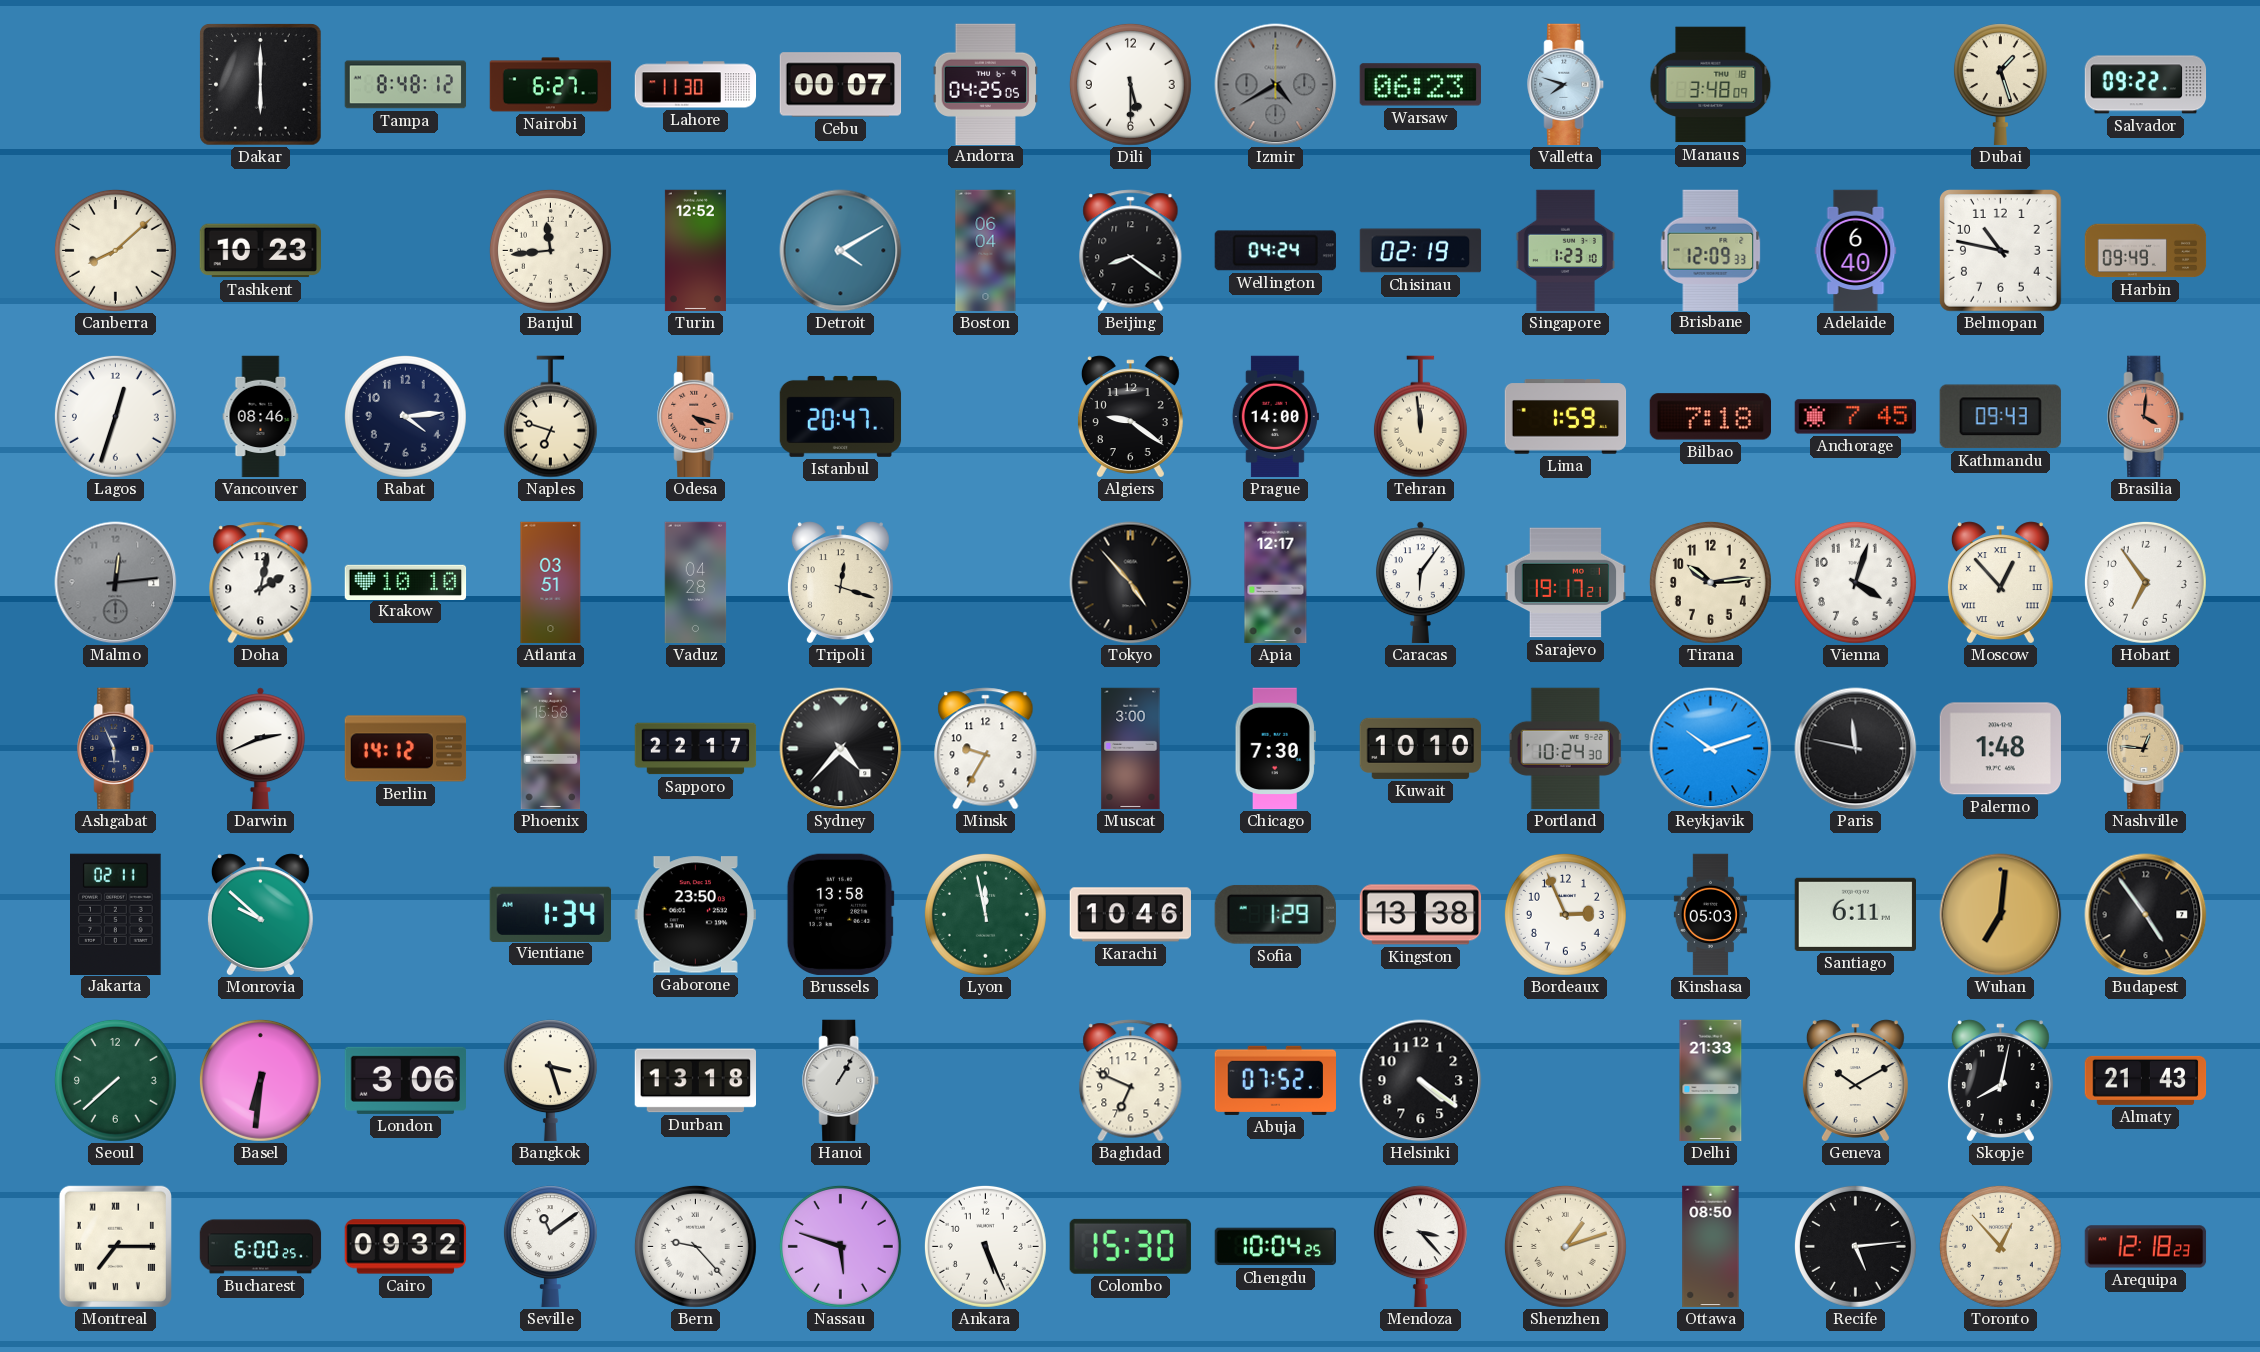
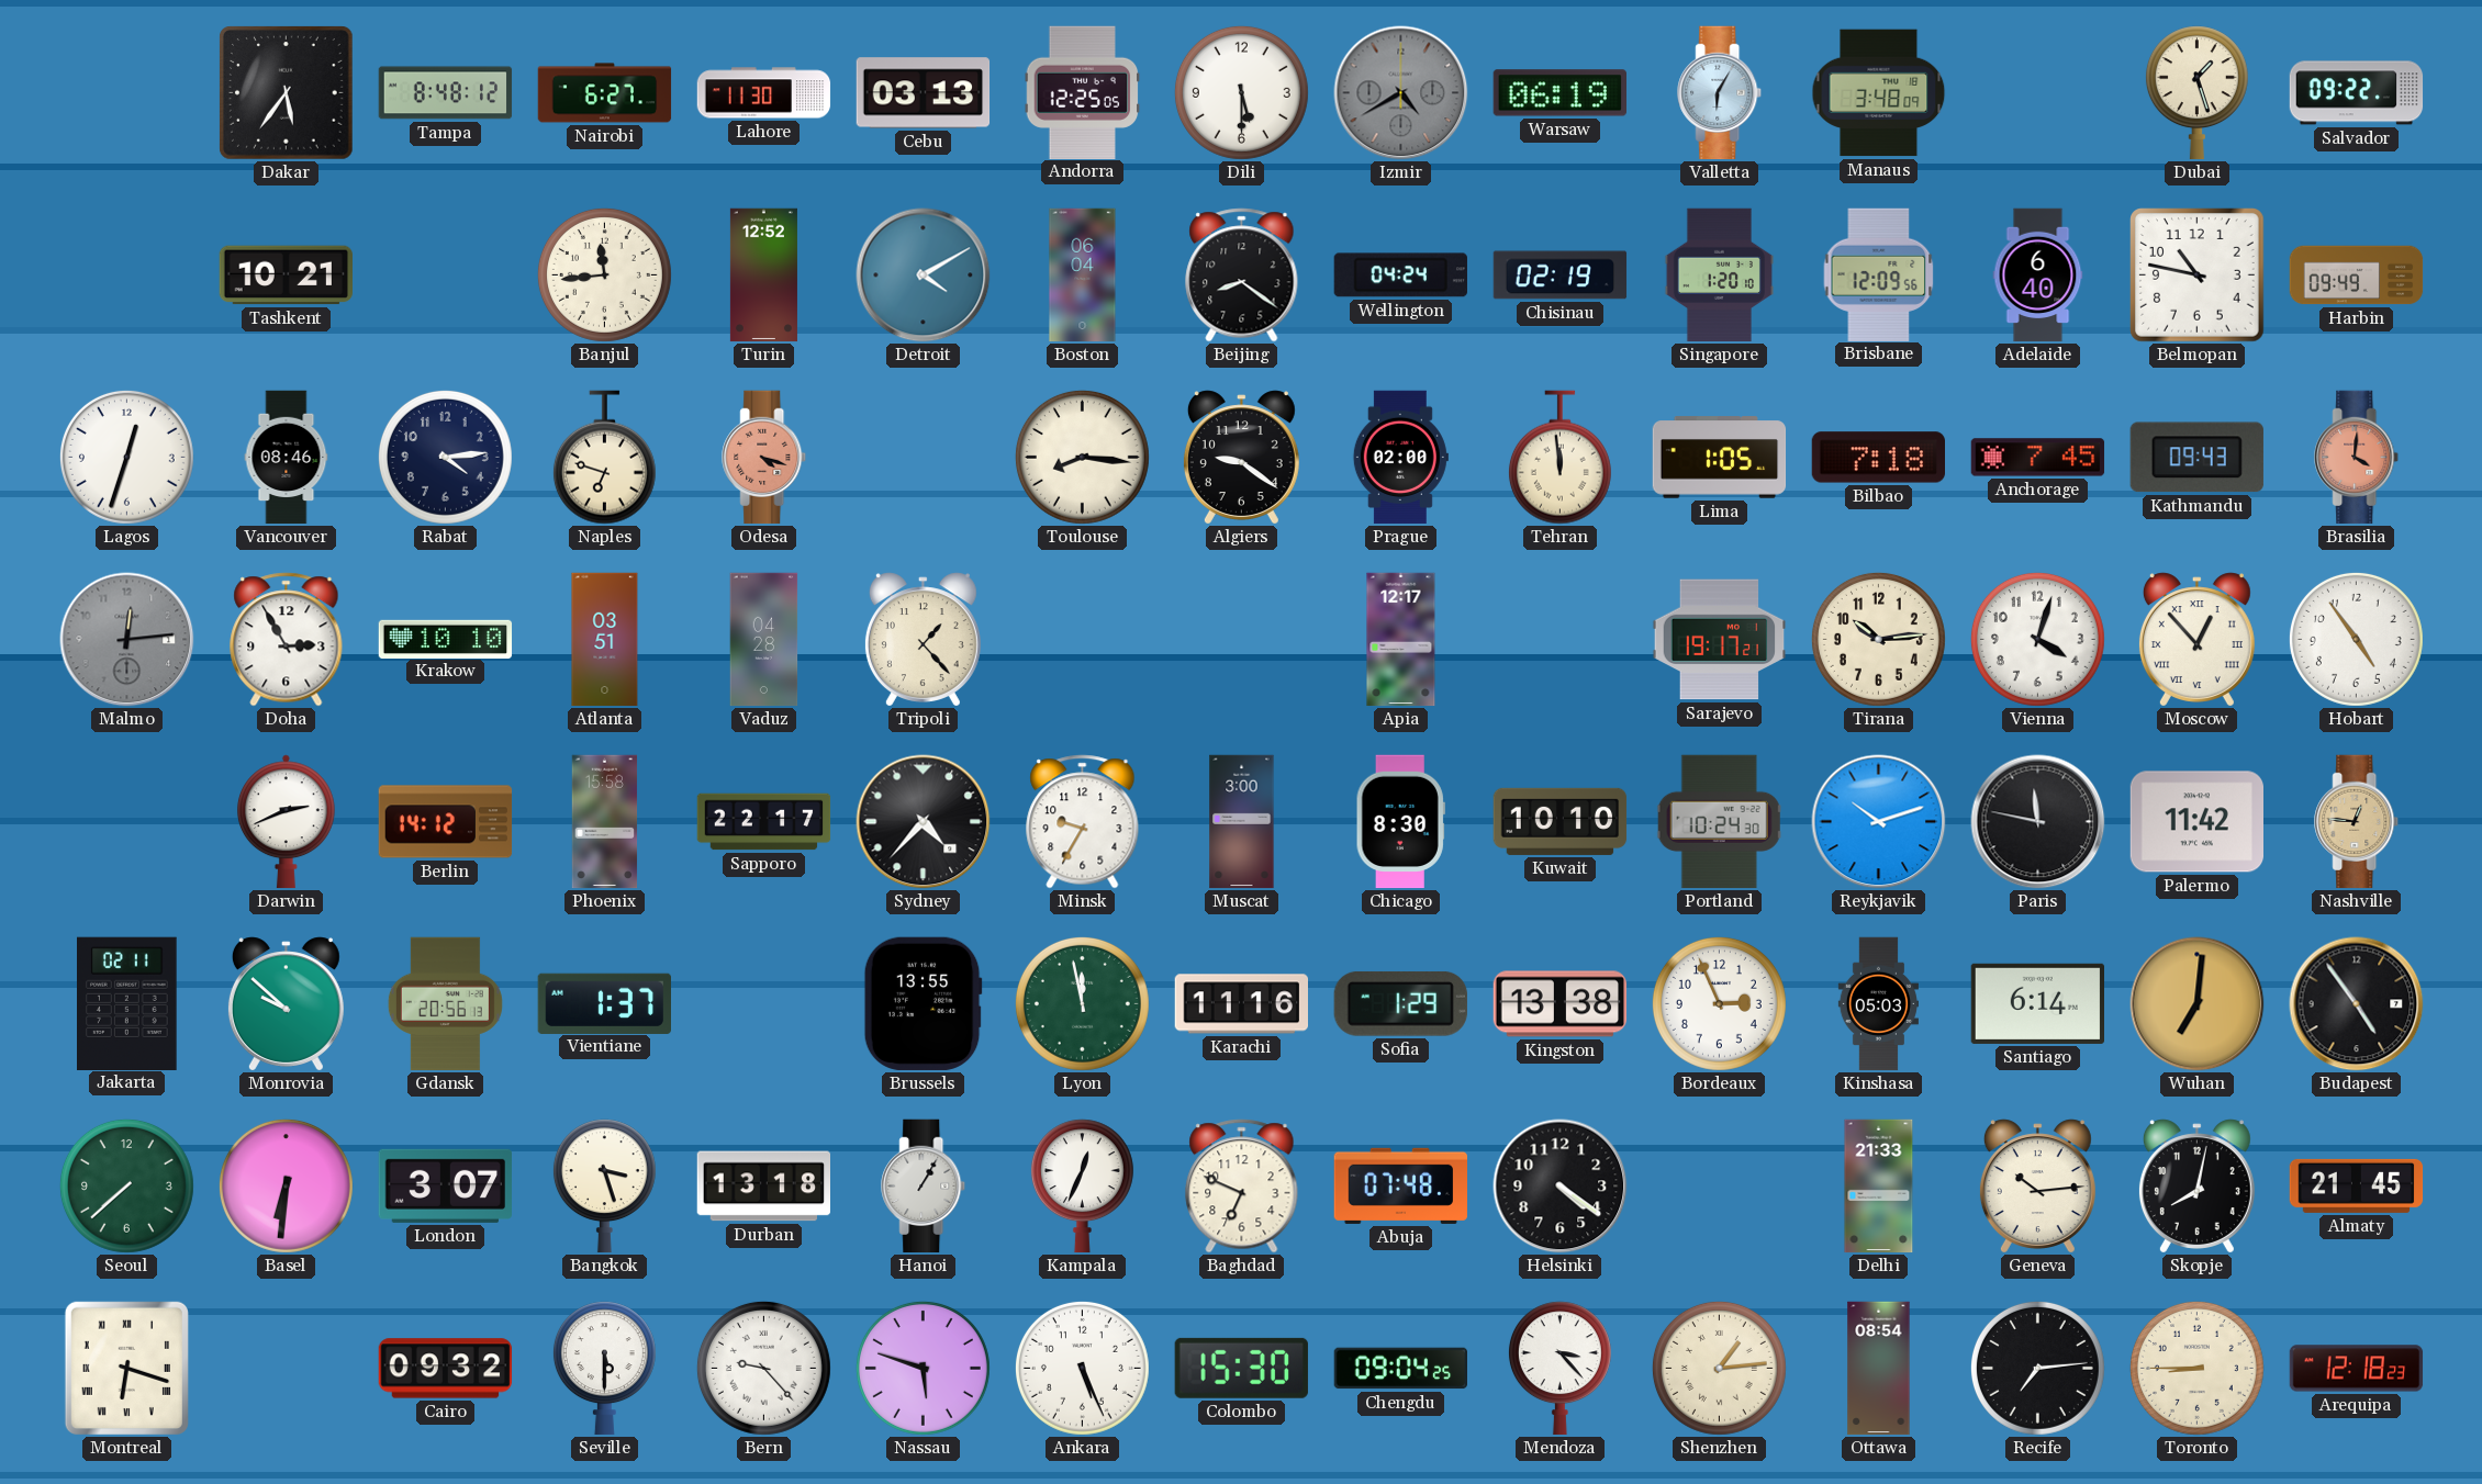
Dakar: 6:00 -> 5:36
Cebu: 00:07 -> 03:13
Andorra: 04:25 -> 12:25
Warsaw: 06:23 -> 06:19
Valletta: 7:48 -> 6:05
Canberra: 8:08 -> none
Tashkent: 10:23 -> 10:21
Singapore: 1:23 -> 1:20
Brisbane: 12:09:33 -> 12:09:56
Istanbul: 20:47 -> none
Toulouse: none -> 8:16
Prague: 14:00 -> 02:00
Lima: 1:59 -> 1:05
Doha: 2:02 -> 2:55
Tripoli: 12:18 -> 1:23
Tokyo: 4:53 -> none
Caracas: 6:06 -> none
Hobart: 6:54 -> 4:54
Ashgabat: 5:56 -> none
Chicago: 7:30 -> 8:30
Palermo: 1:48 -> 11:42
Gdansk: none -> 20:56
Vientiane: 1:34 -> 1:37
Gaborone: 23:50 -> none
Brussels: 13:58 -> 13:55
Karachi: 10:46 -> 11:16
Santiago: 6:11 -> 6:14
London: 3:06 -> 3:07
Kampala: none -> 12:34
Abuja: 07:52 -> 07:48
Geneva: 10:10 -> 10:14
Almaty: 21:43 -> 21:45
Montreal: 7:15 -> 6:18
Bucharest: 6:00 -> none
Seville: 11:09 -> 5:30
Chengdu: 10:04 -> 09:04
Shenzhen: 1:12 -> 1:14
Ottawa: 08:50 -> 08:54
Recife: 5:14 -> 7:14
Toronto: 12:53 -> 8:45
